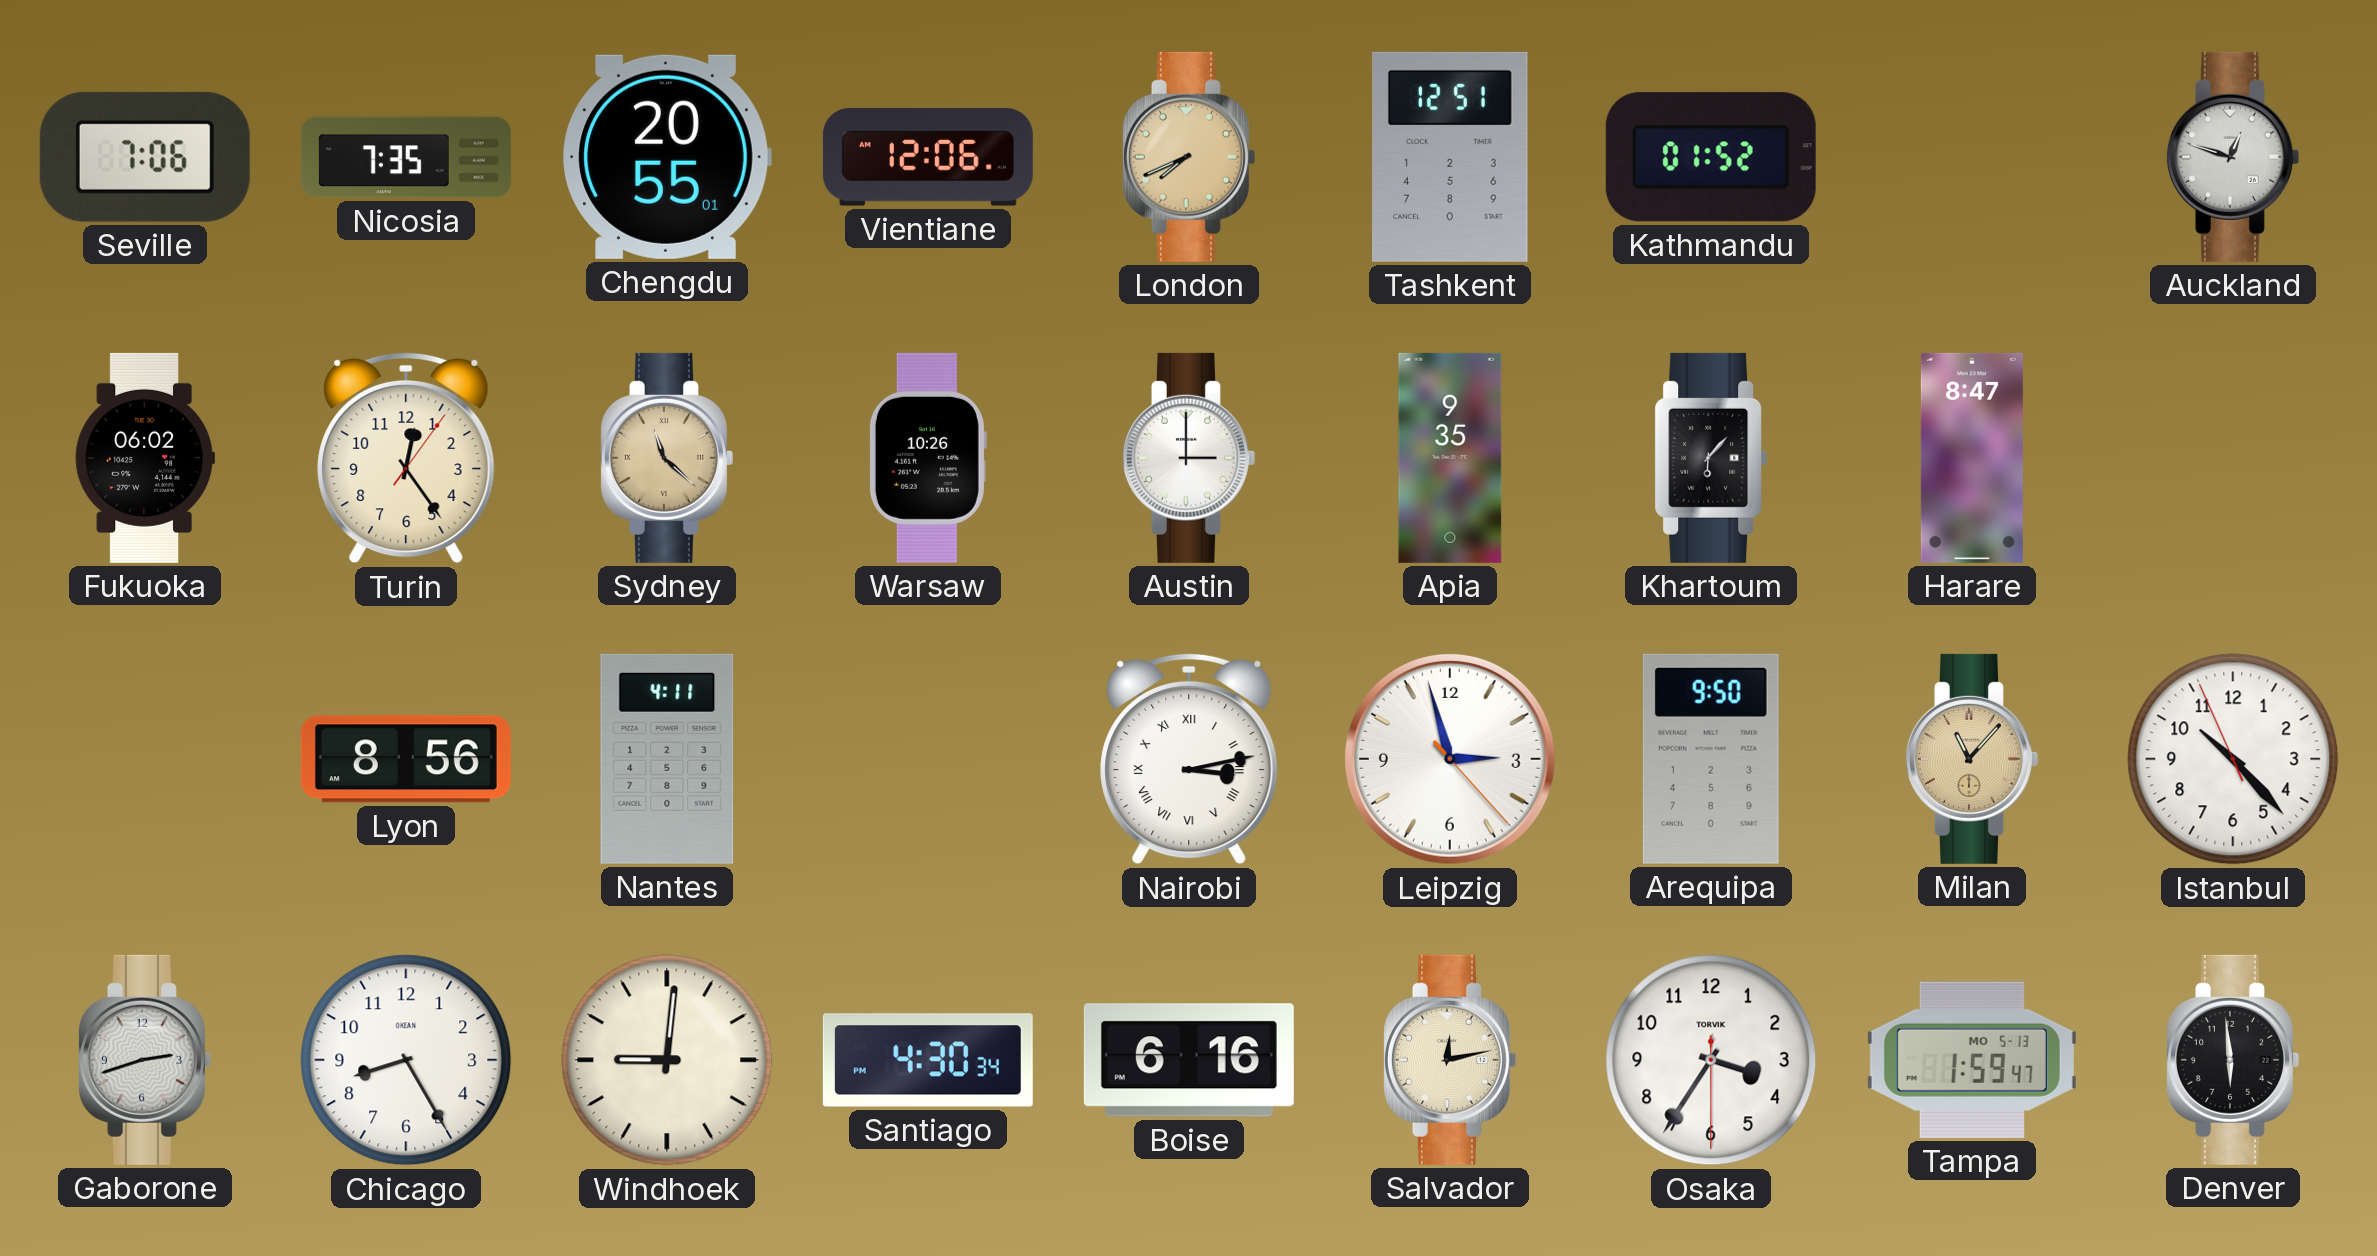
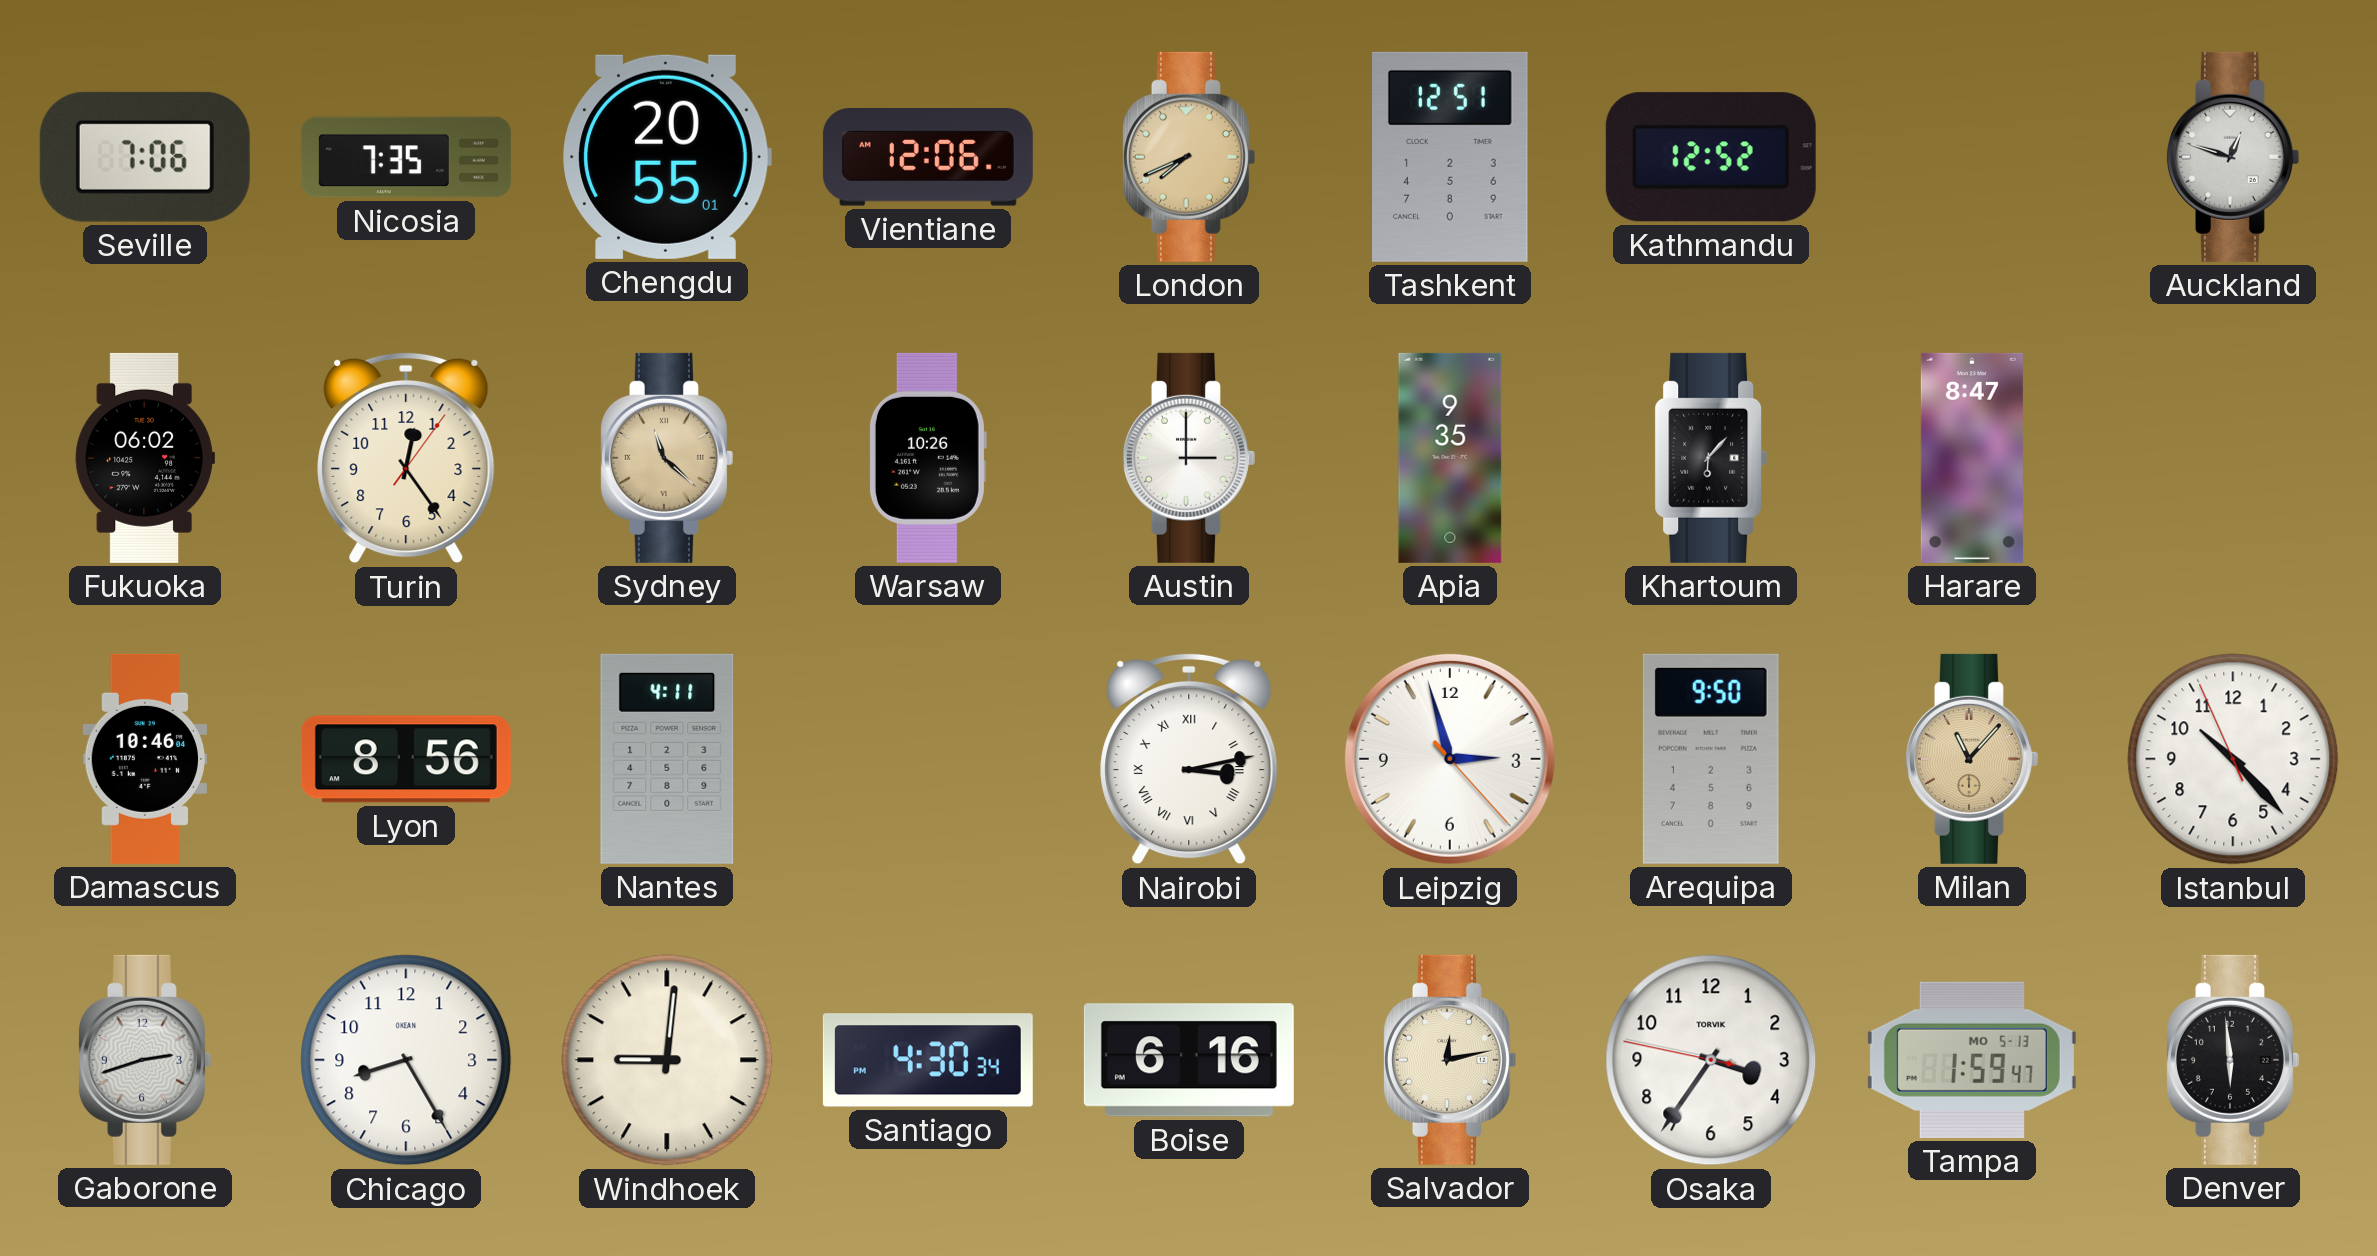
Kathmandu: 01:52 -> 12:52
Damascus: none -> 10:46
Osaka: 3:35:30 -> 3:35:47
